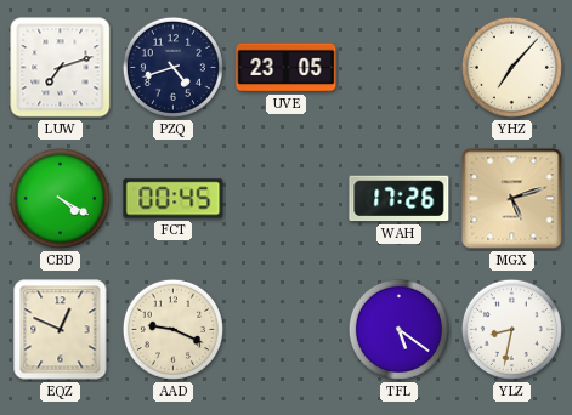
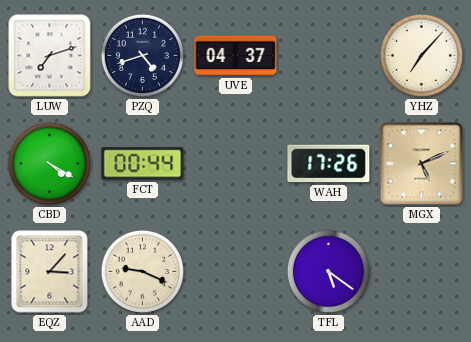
UVE: 23:05 -> 04:37
FCT: 00:45 -> 00:44
MGX: 5:12 -> 5:11
EQZ: 12:49 -> 3:07
YLZ: 8:32 -> none
